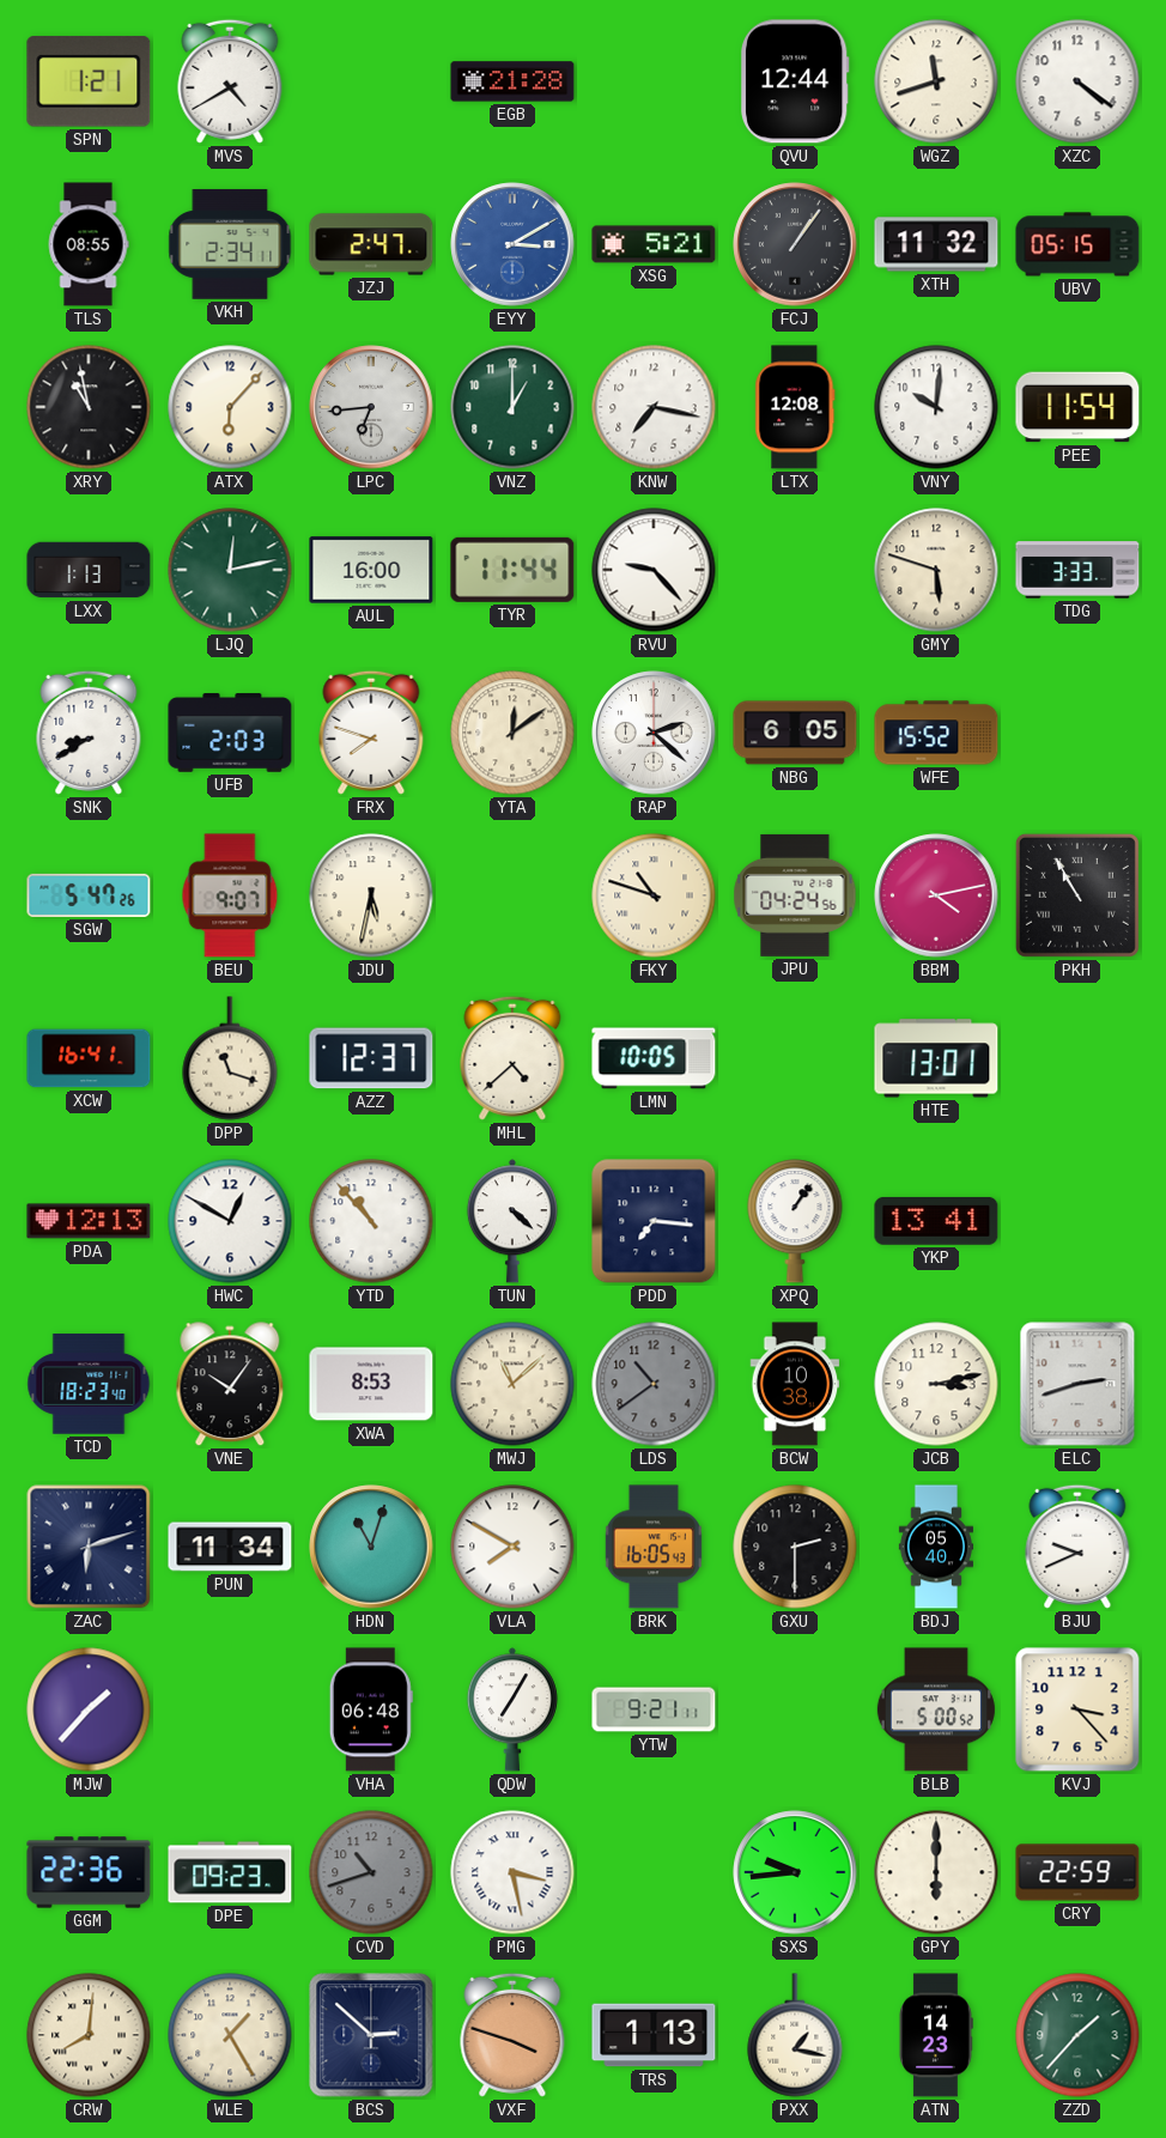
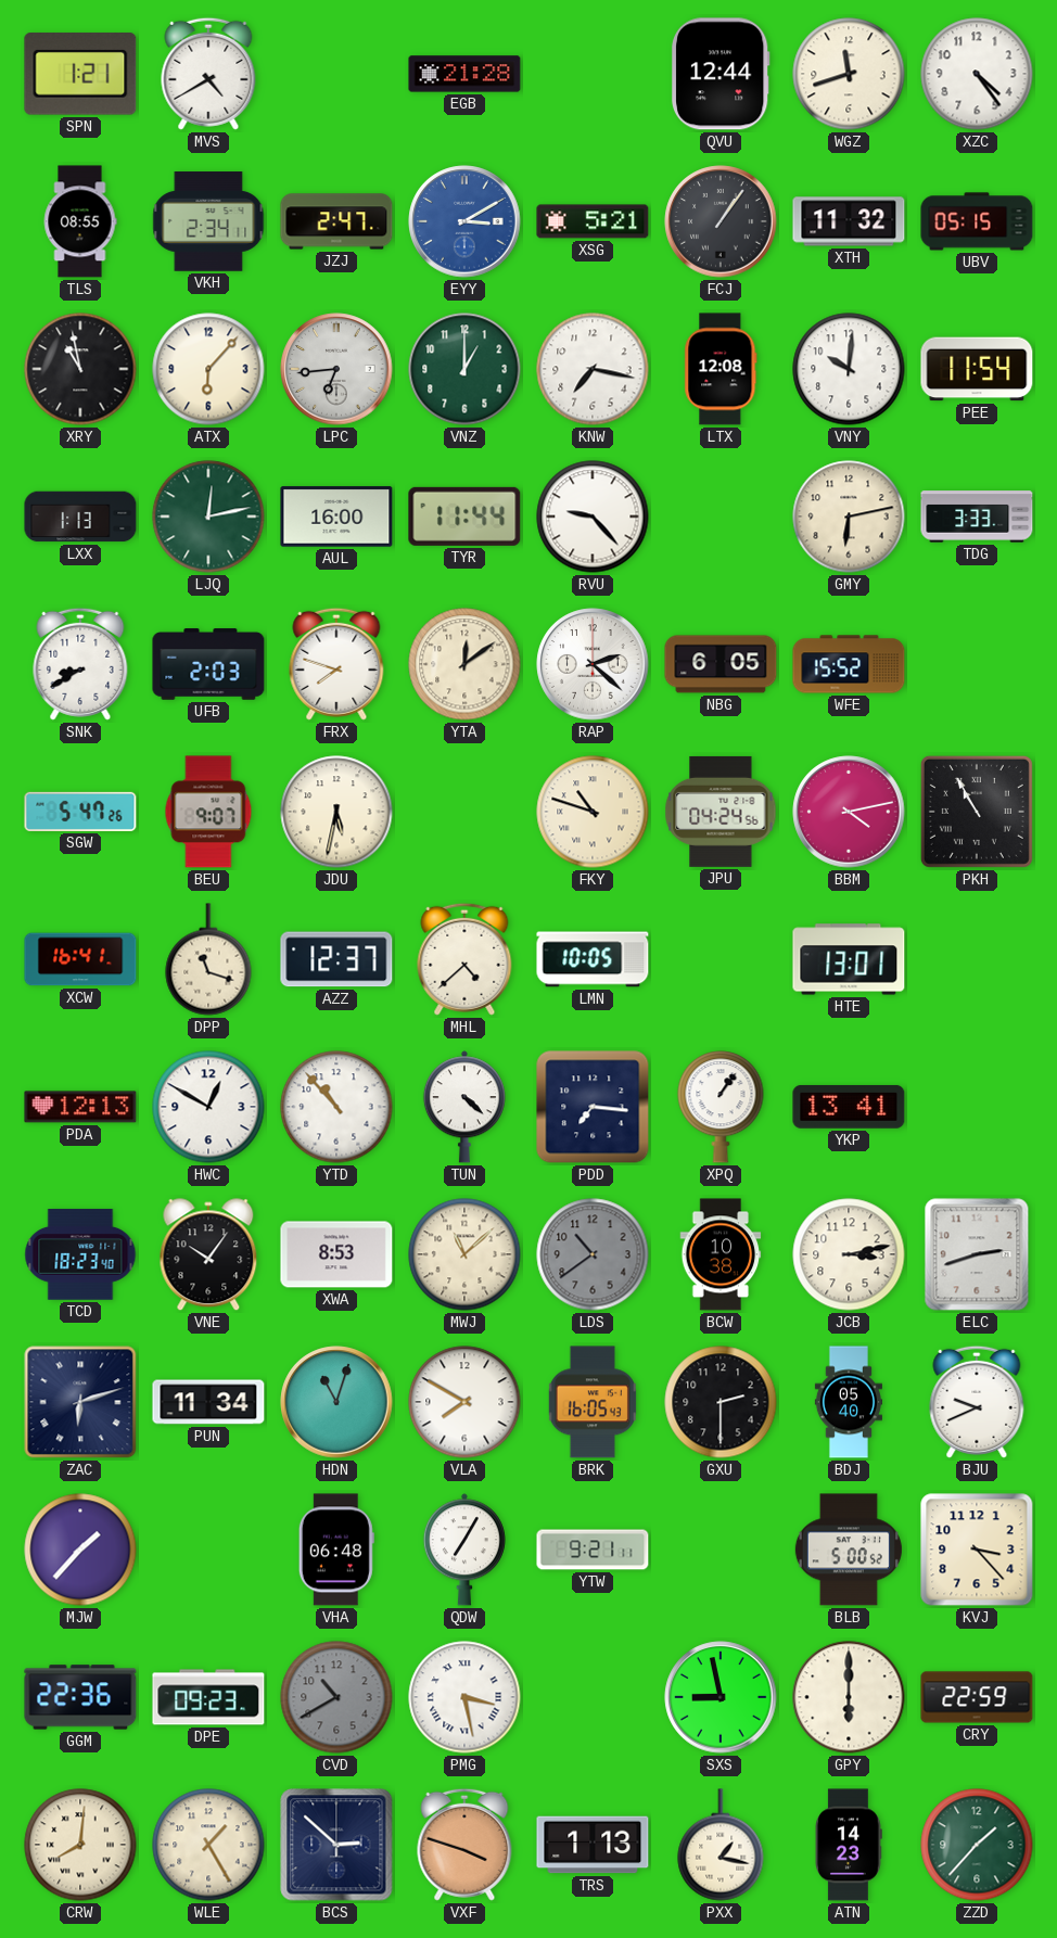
XZC: 4:21 -> 4:24
GMY: 5:48 -> 6:13
CVD: 10:42 -> 10:40
SXS: 9:44 -> 8:58
